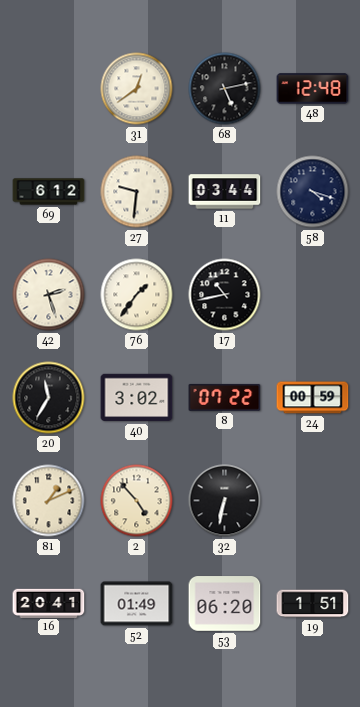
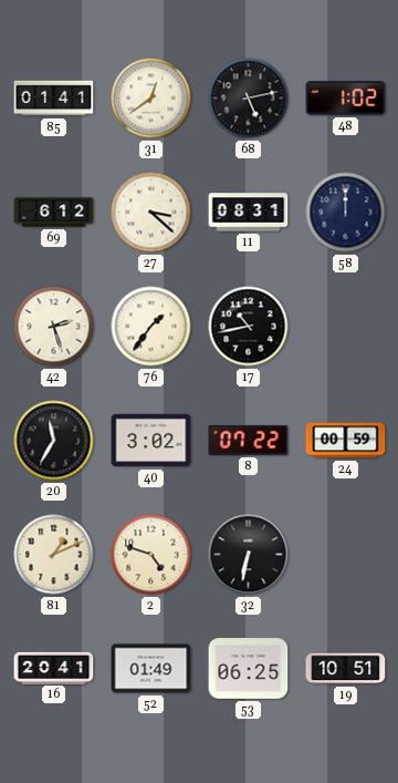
85: none -> 01:41
48: 12:48 -> 1:02
27: 9:31 -> 3:22
11: 03:44 -> 08:31
58: 4:18 -> 12:00
2: 4:53 -> 4:48
53: 06:20 -> 06:25
19: 1:51 -> 10:51
